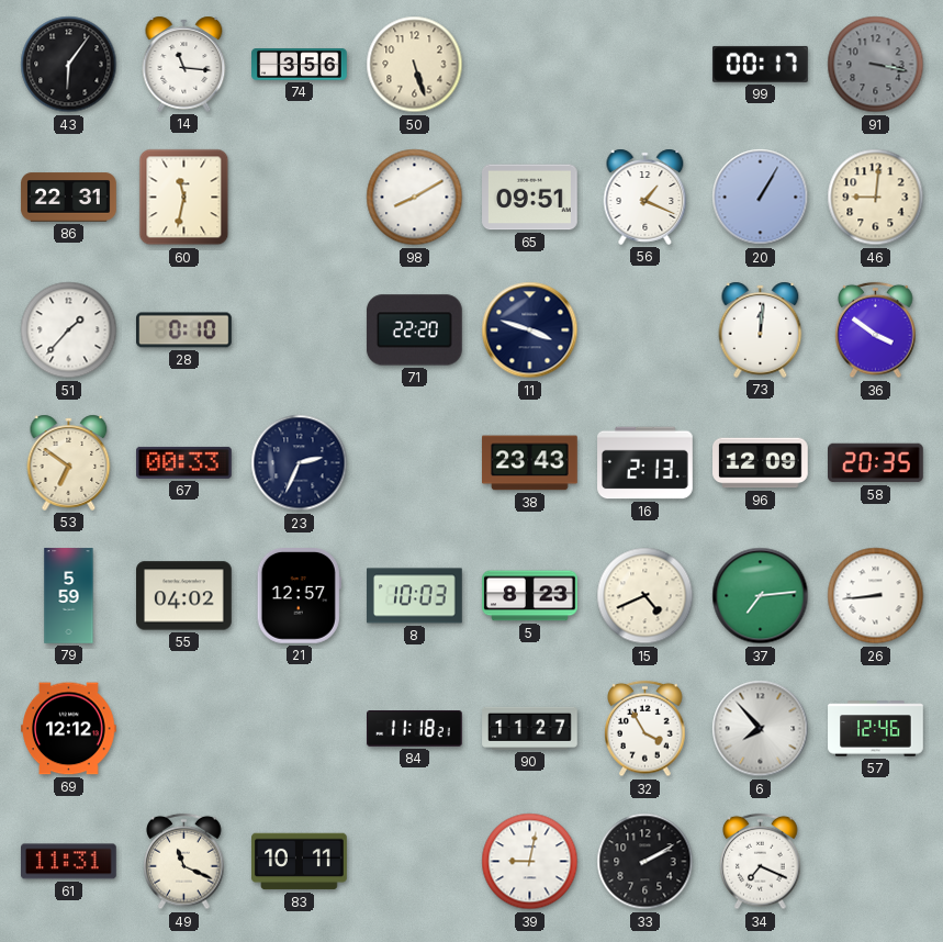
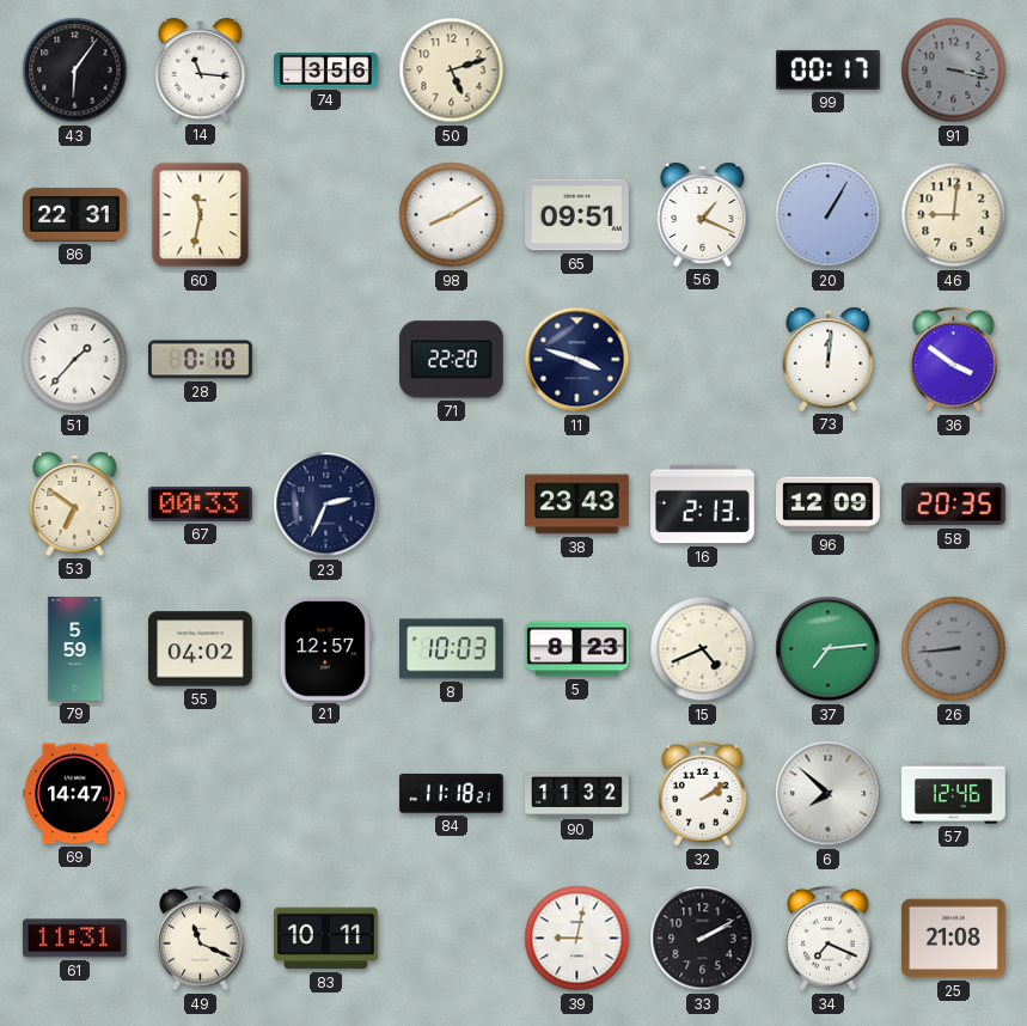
50: 5:27 -> 5:12
26 dial: white -> grey
69: 12:12 -> 14:47
90: 11:27 -> 11:32
32: 3:55 -> 2:09
6: 7:53 -> 7:52
25: none -> 21:08
